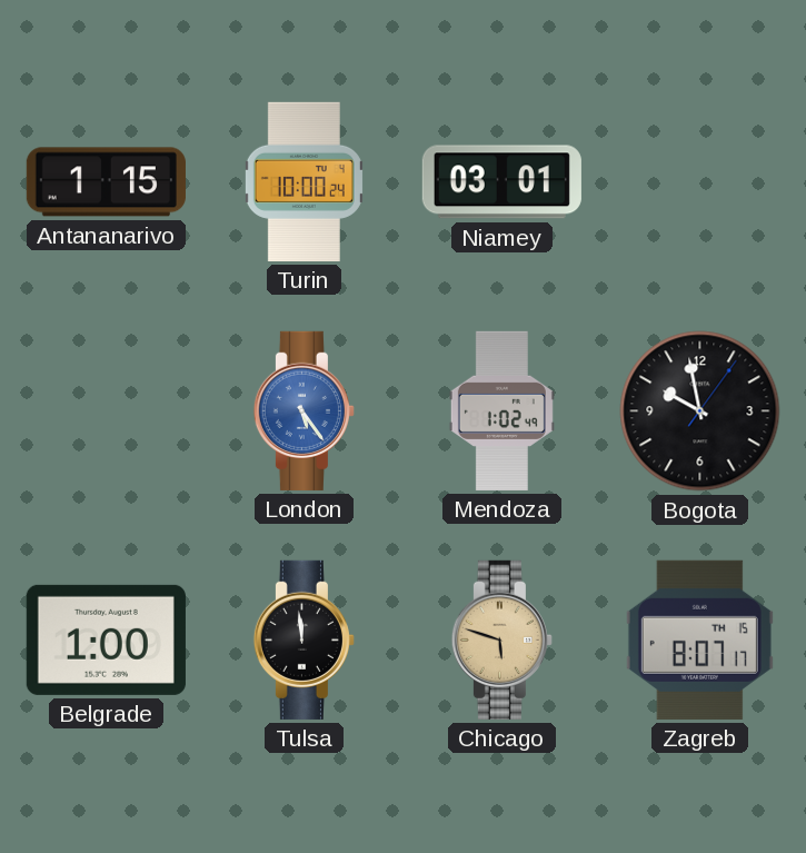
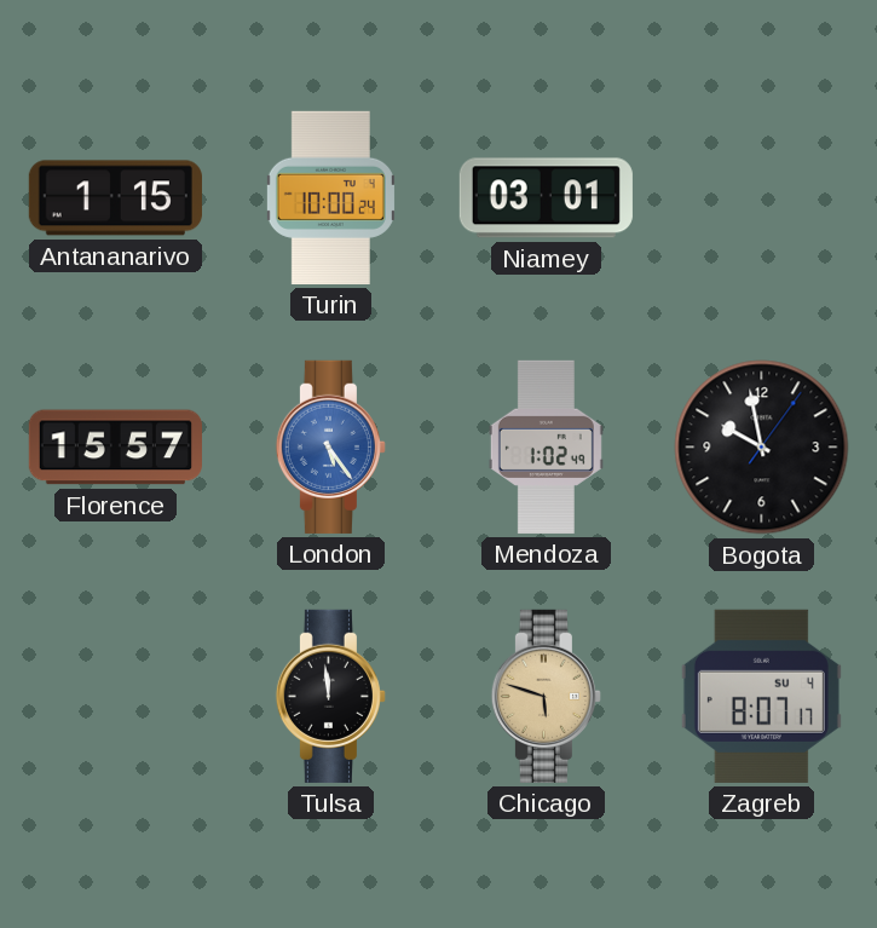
Florence: none -> 15:57
Belgrade: 1:00 -> none
Zagreb date: TH 15 -> SU 4
